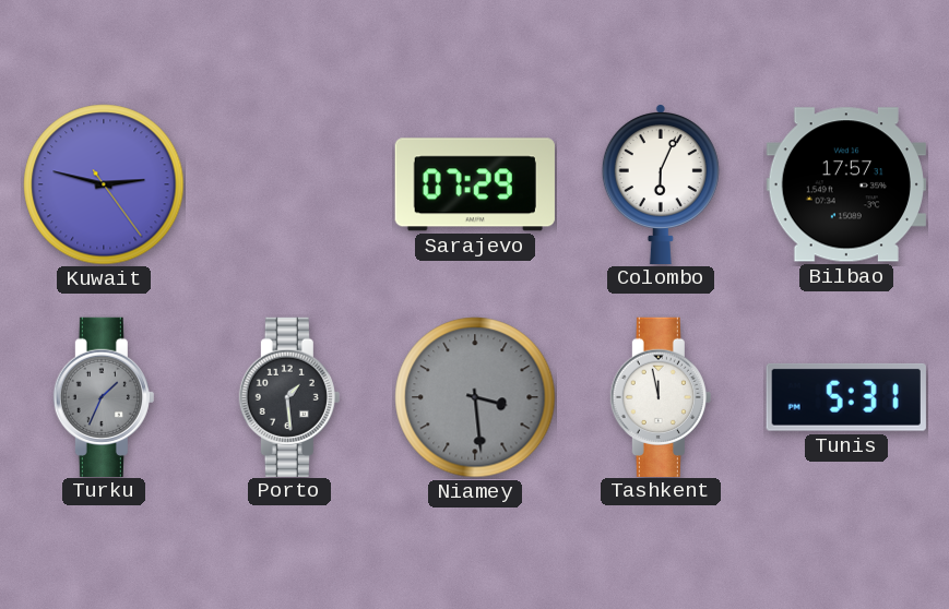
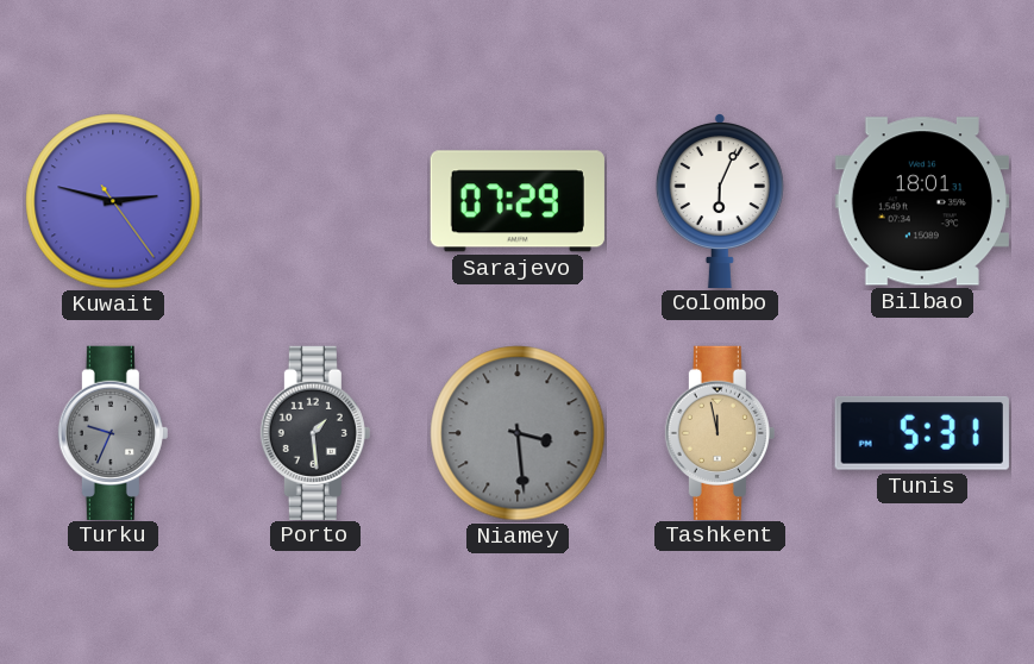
Bilbao: 17:57 -> 18:01
Turku: 1:34 -> 9:34
Tashkent dial: white -> champagne
